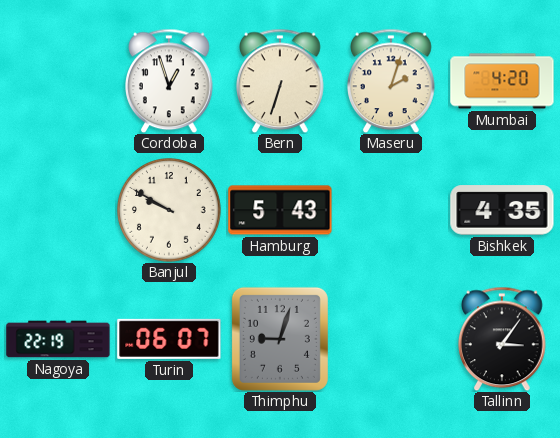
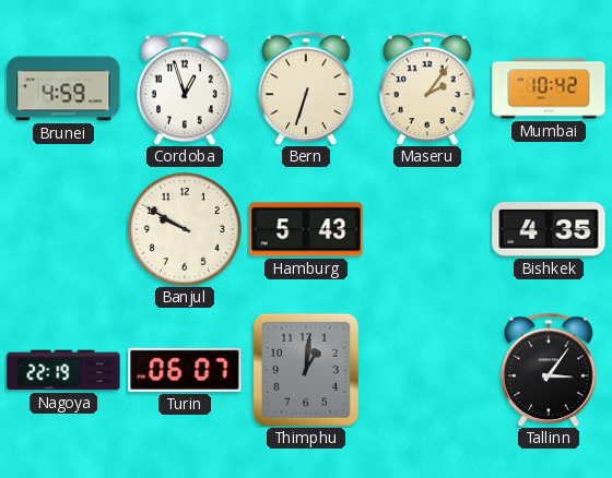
Brunei: none -> 4:59
Maseru: 2:03 -> 2:06
Mumbai: 4:20 -> 10:42
Thimphu: 9:03 -> 1:01
